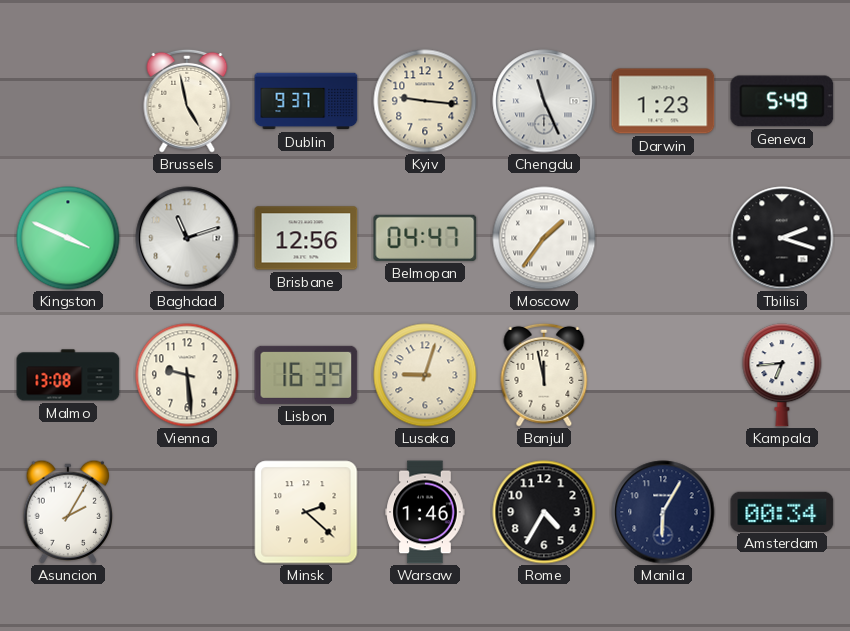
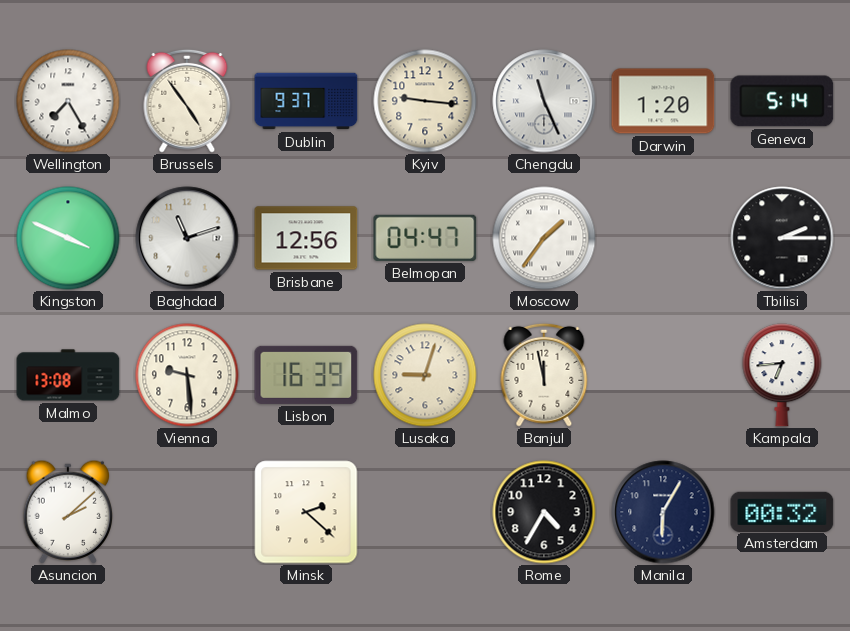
Wellington: none -> 7:25
Brussels: 4:58 -> 4:54
Darwin: 1:23 -> 1:20
Geneva: 5:49 -> 5:14
Tbilisi: 2:18 -> 2:15
Asuncion: 2:05 -> 2:08
Warsaw: 1:46 -> none
Amsterdam: 00:34 -> 00:32
